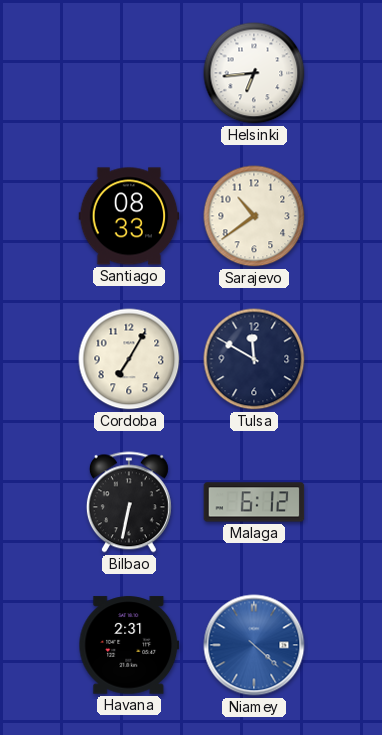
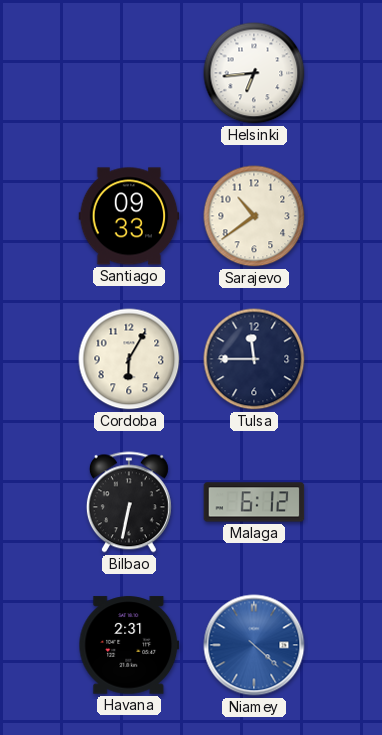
Santiago: 08:33 -> 09:33
Cordoba: 7:05 -> 6:05
Tulsa: 11:50 -> 11:45
